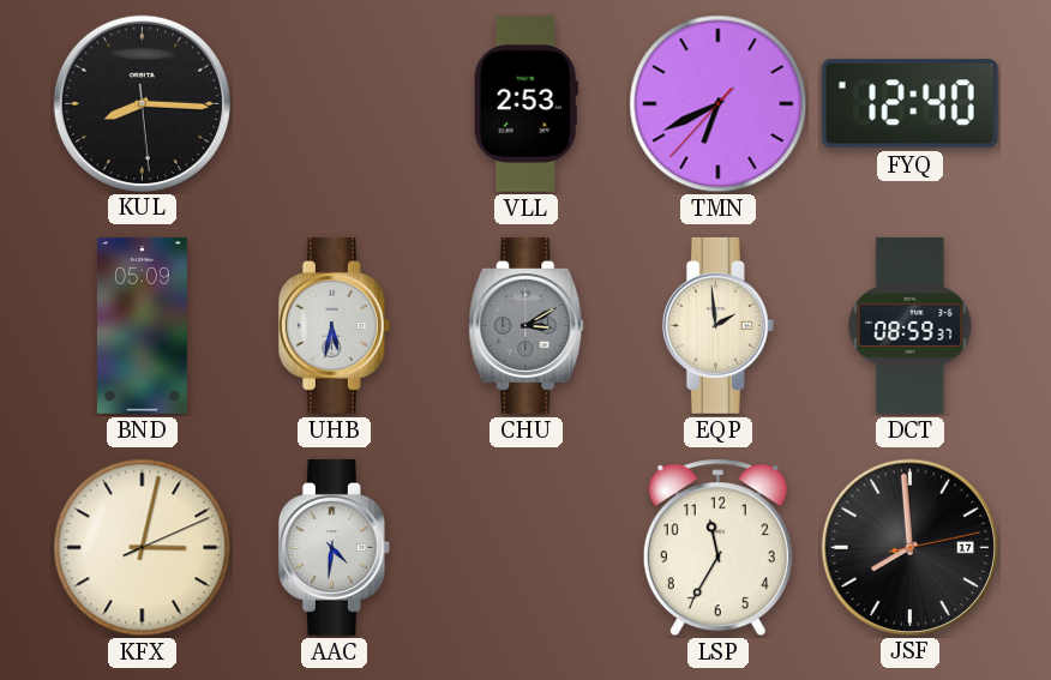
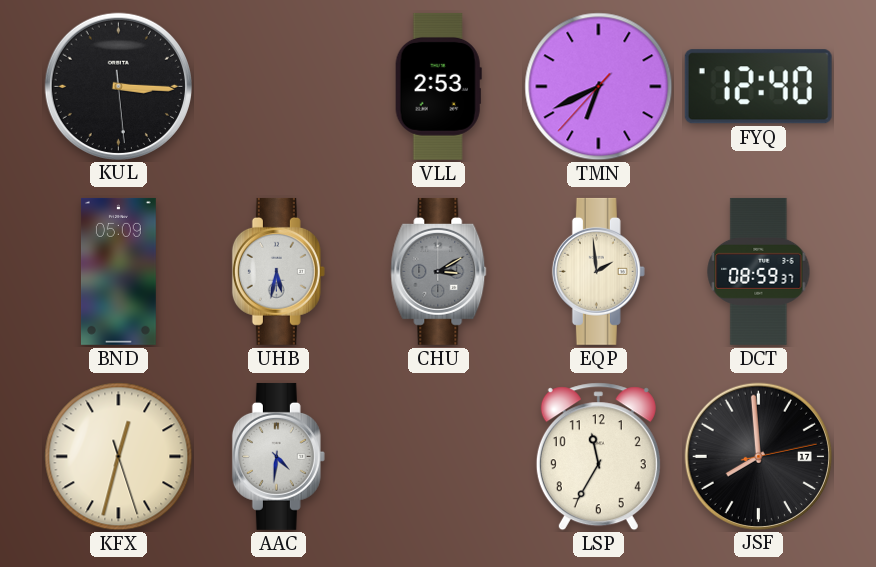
KUL: 8:15 -> 3:15
KFX: 3:02 -> 12:32
